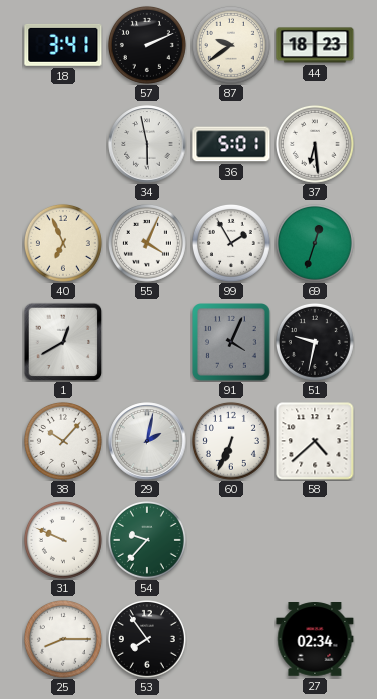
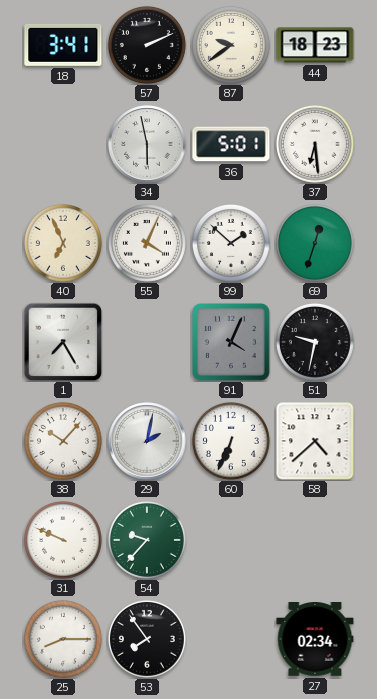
99: 1:55 -> 1:52
1: 12:40 -> 7:25
